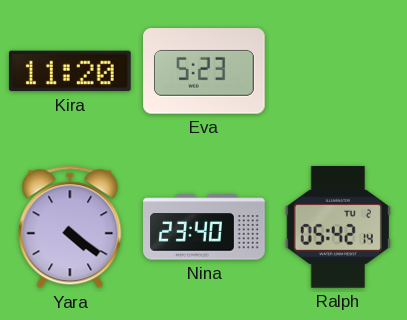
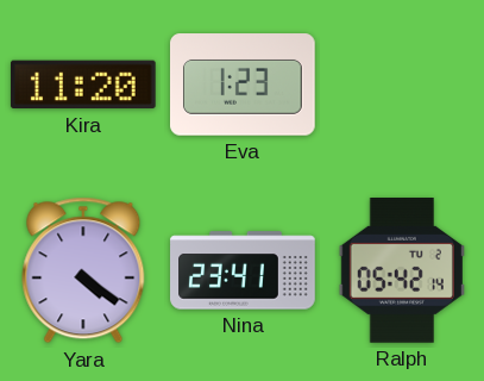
Eva: 5:23 -> 1:23
Nina: 23:40 -> 23:41
